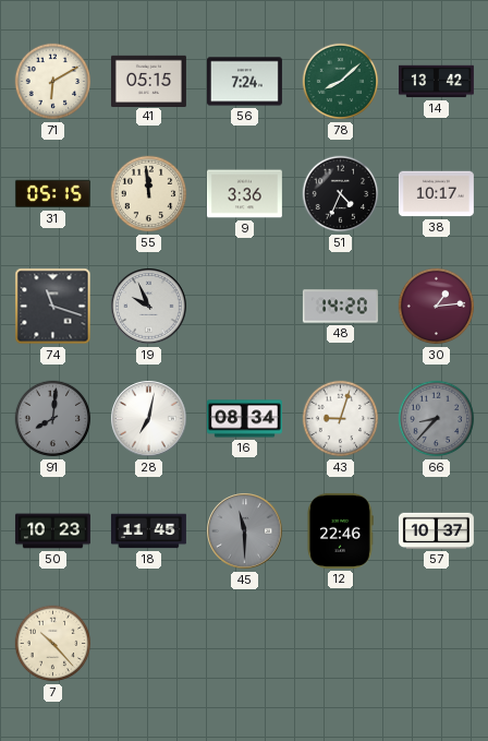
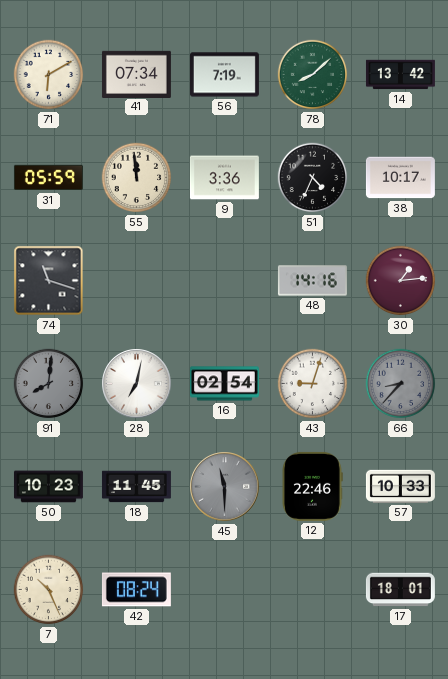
41: 05:15 -> 07:34
56: 7:24 -> 7:19
31: 05:15 -> 05:59
19: 9:56 -> none
48: 14:20 -> 14:16
16: 08:34 -> 02:54
57: 10:37 -> 10:33
7: 10:23 -> 10:26
42: none -> 08:24
17: none -> 18:01
